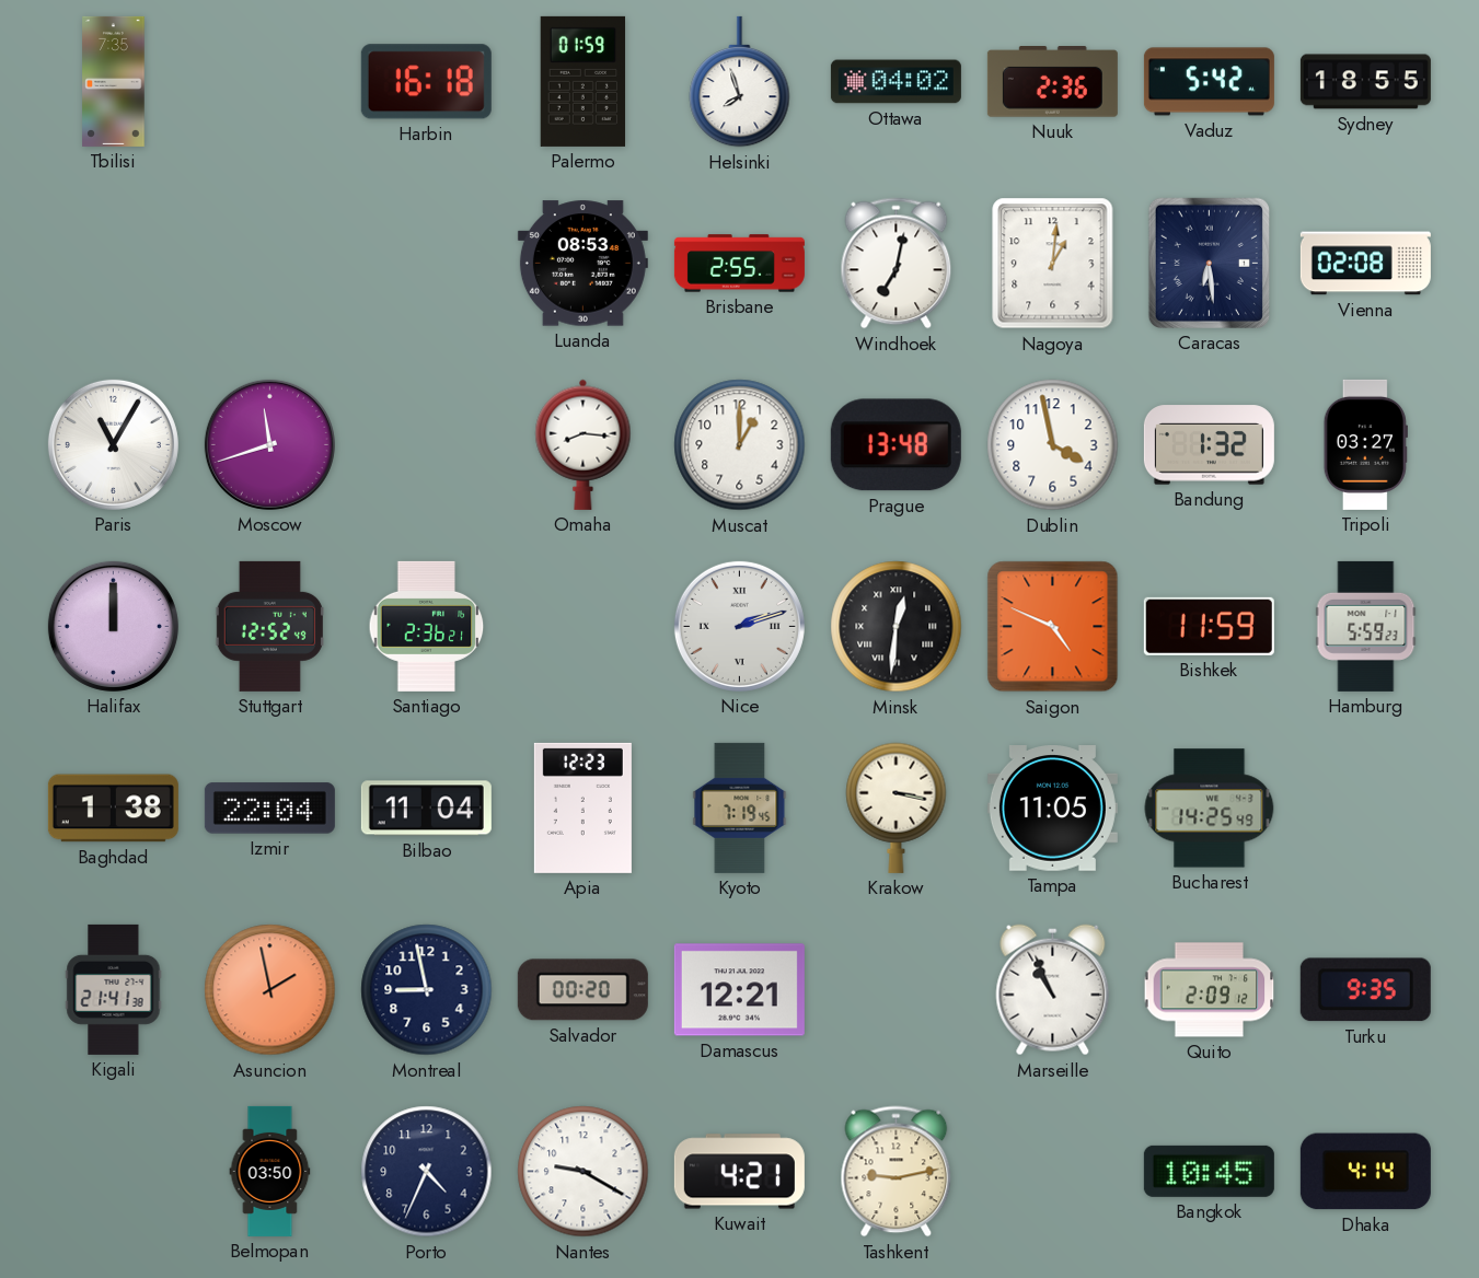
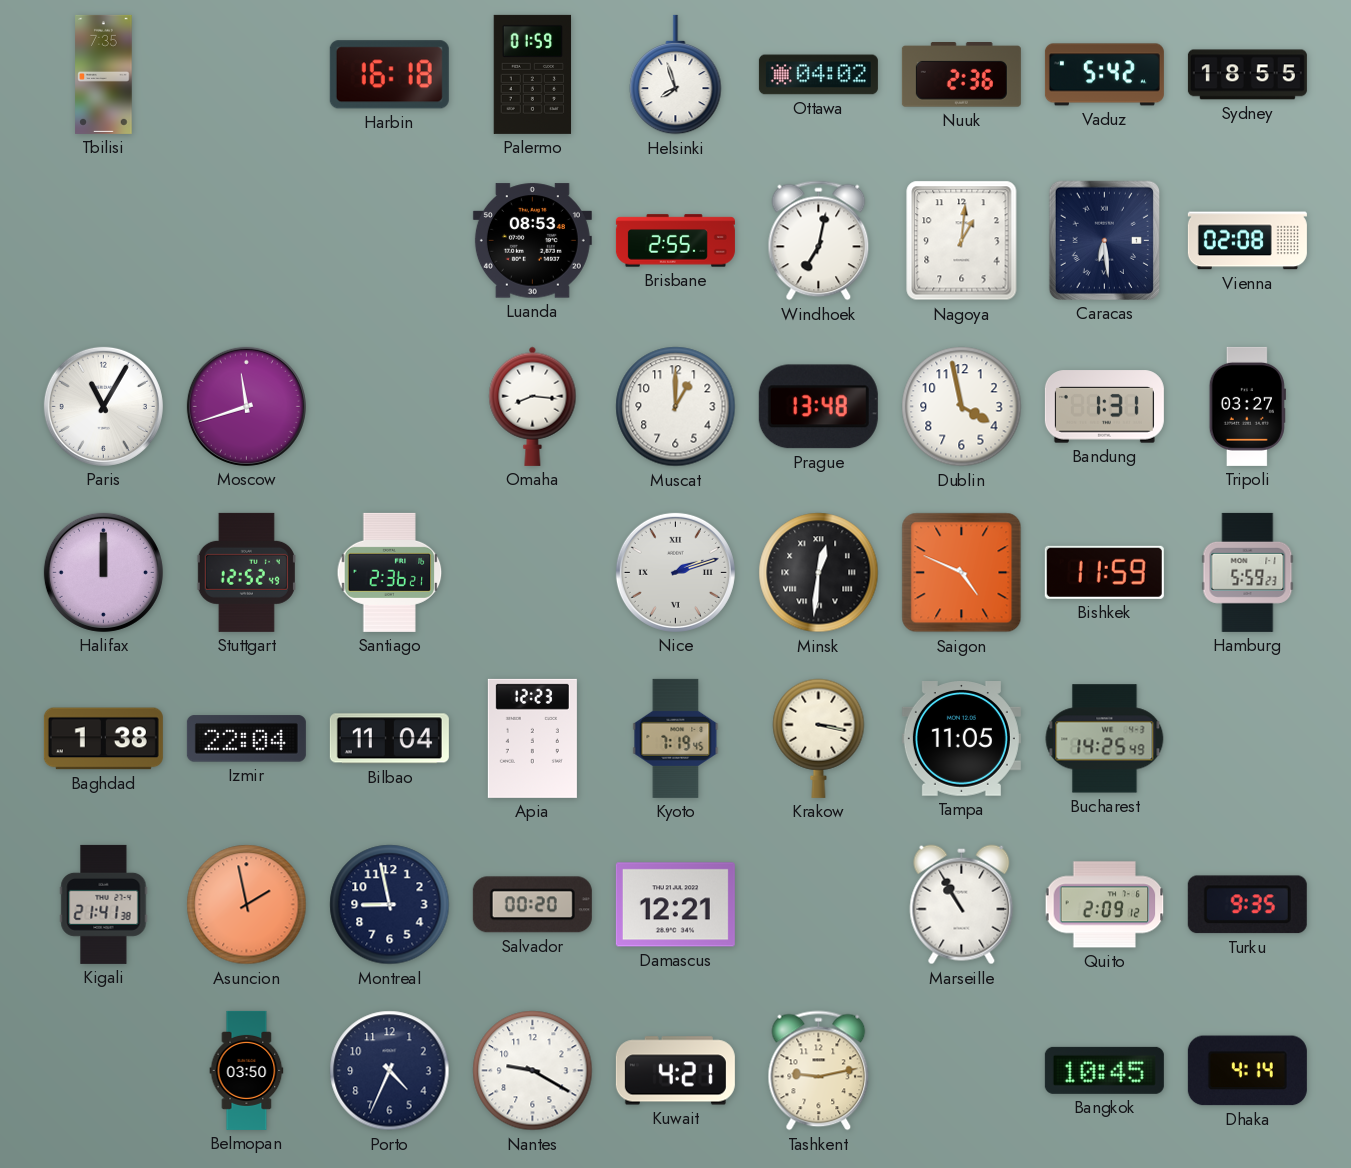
Bandung: 1:32 -> 1:31
Marseille: 10:56 -> 10:55
